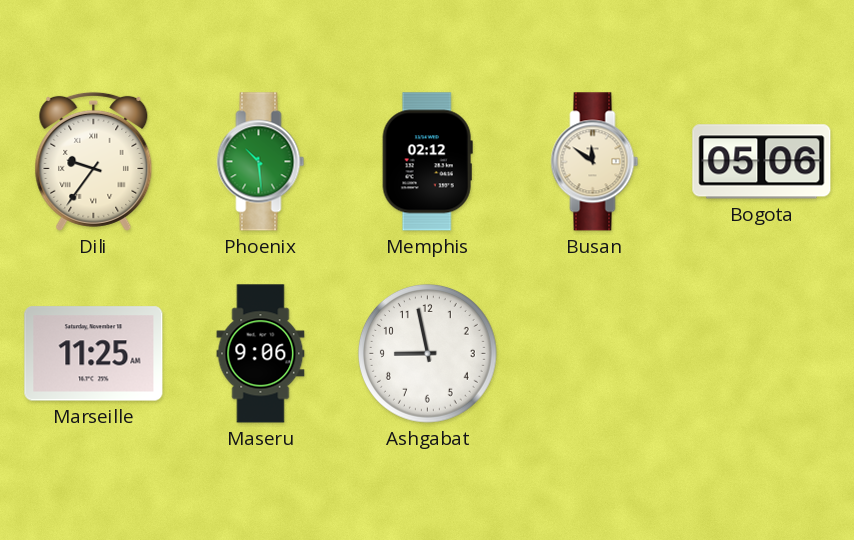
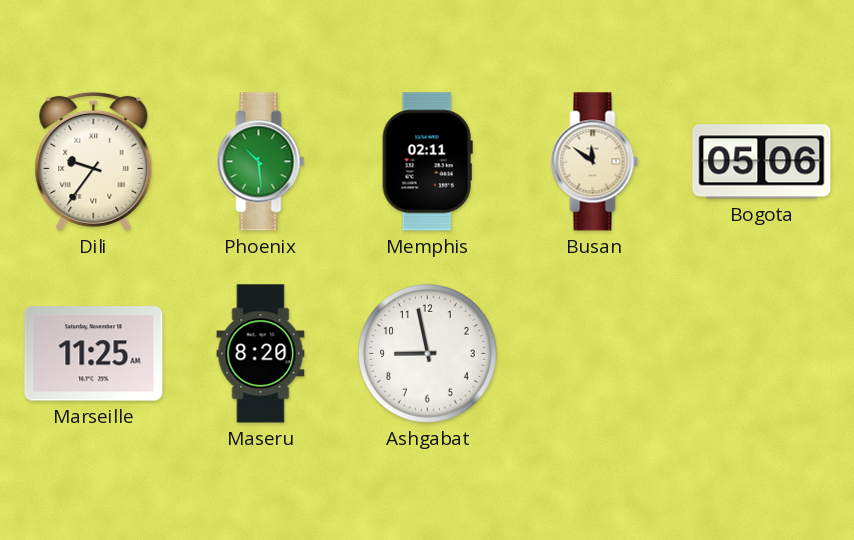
Memphis: 02:12 -> 02:11
Maseru: 9:06 -> 8:20
